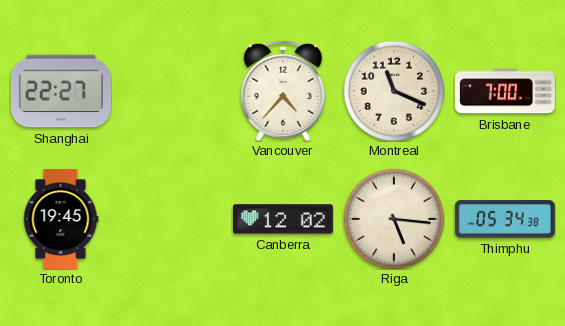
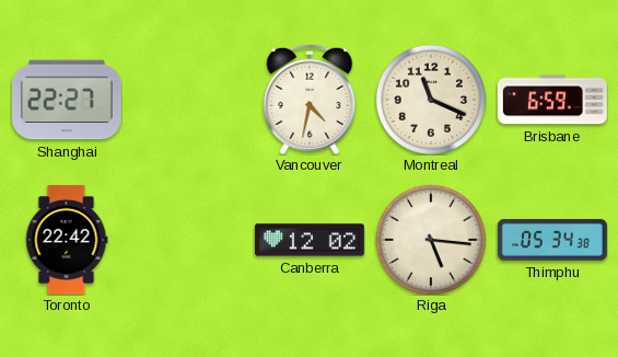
Vancouver: 4:37 -> 4:32
Brisbane: 7:00 -> 6:59
Toronto: 19:45 -> 22:42
